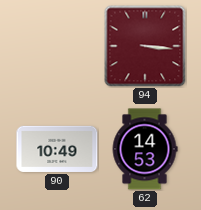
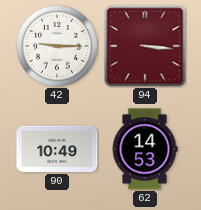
42: none -> 9:15
